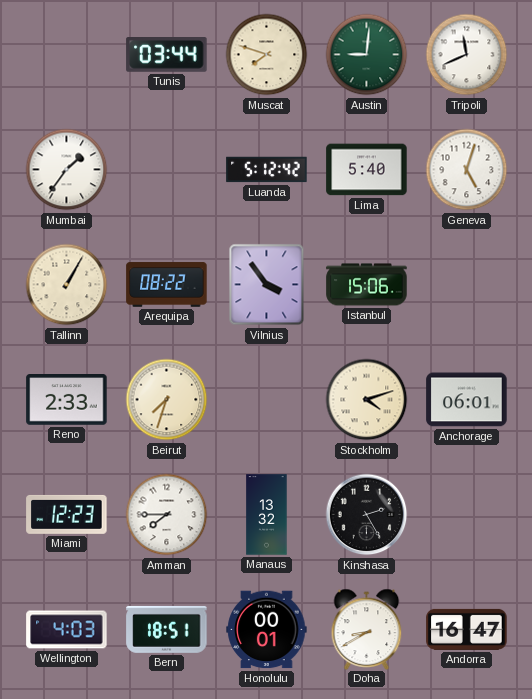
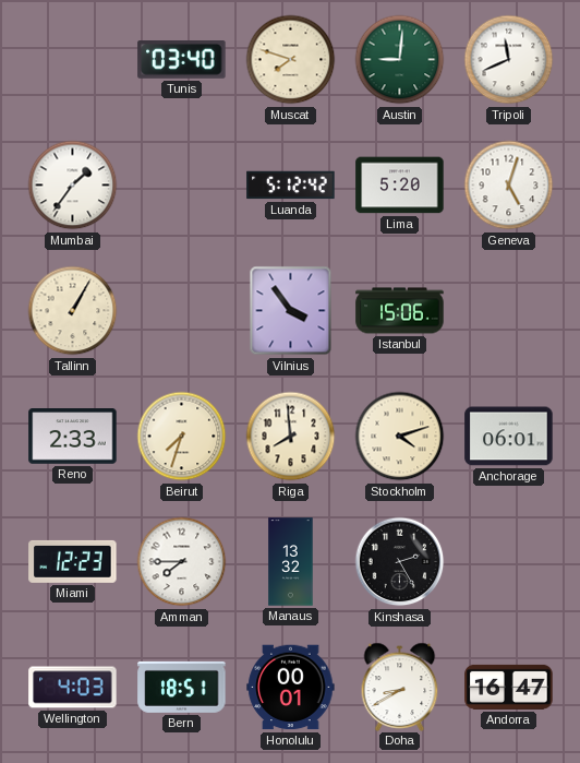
Tunis: 03:44 -> 03:40
Lima: 5:40 -> 5:20
Arequipa: 08:22 -> none
Riga: none -> 7:59
